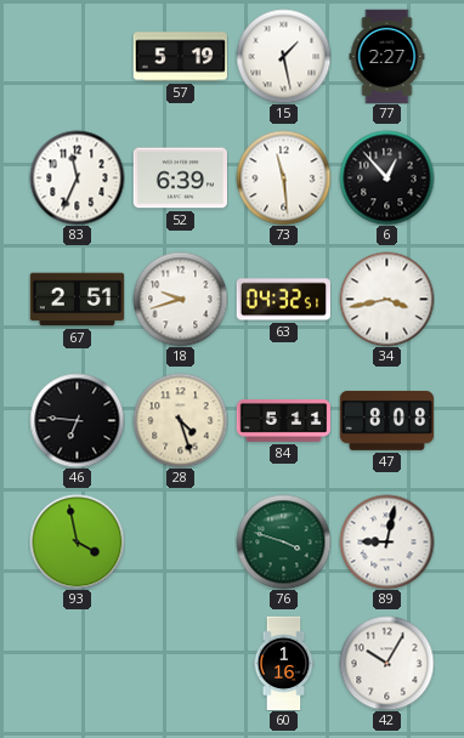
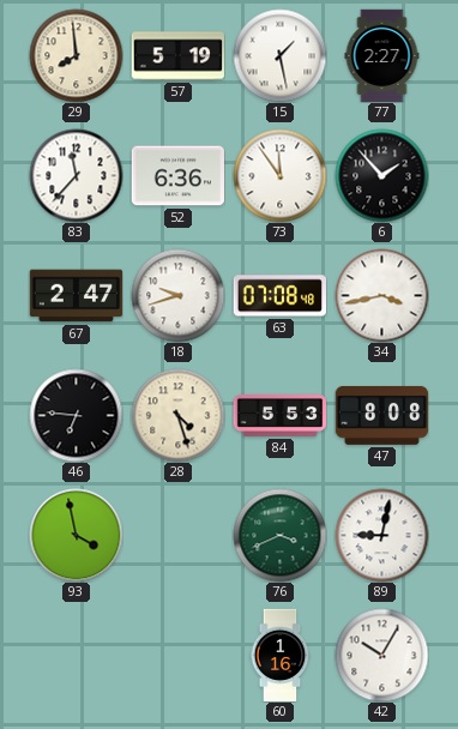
29: none -> 7:59
83: 11:34 -> 11:37
52: 6:39 -> 6:36
73: 11:29 -> 11:54
6: 12:53 -> 1:53
67: 2:51 -> 2:47
63: 04:32 -> 07:08
84: 5:11 -> 5:53
76: 3:48 -> 3:41
